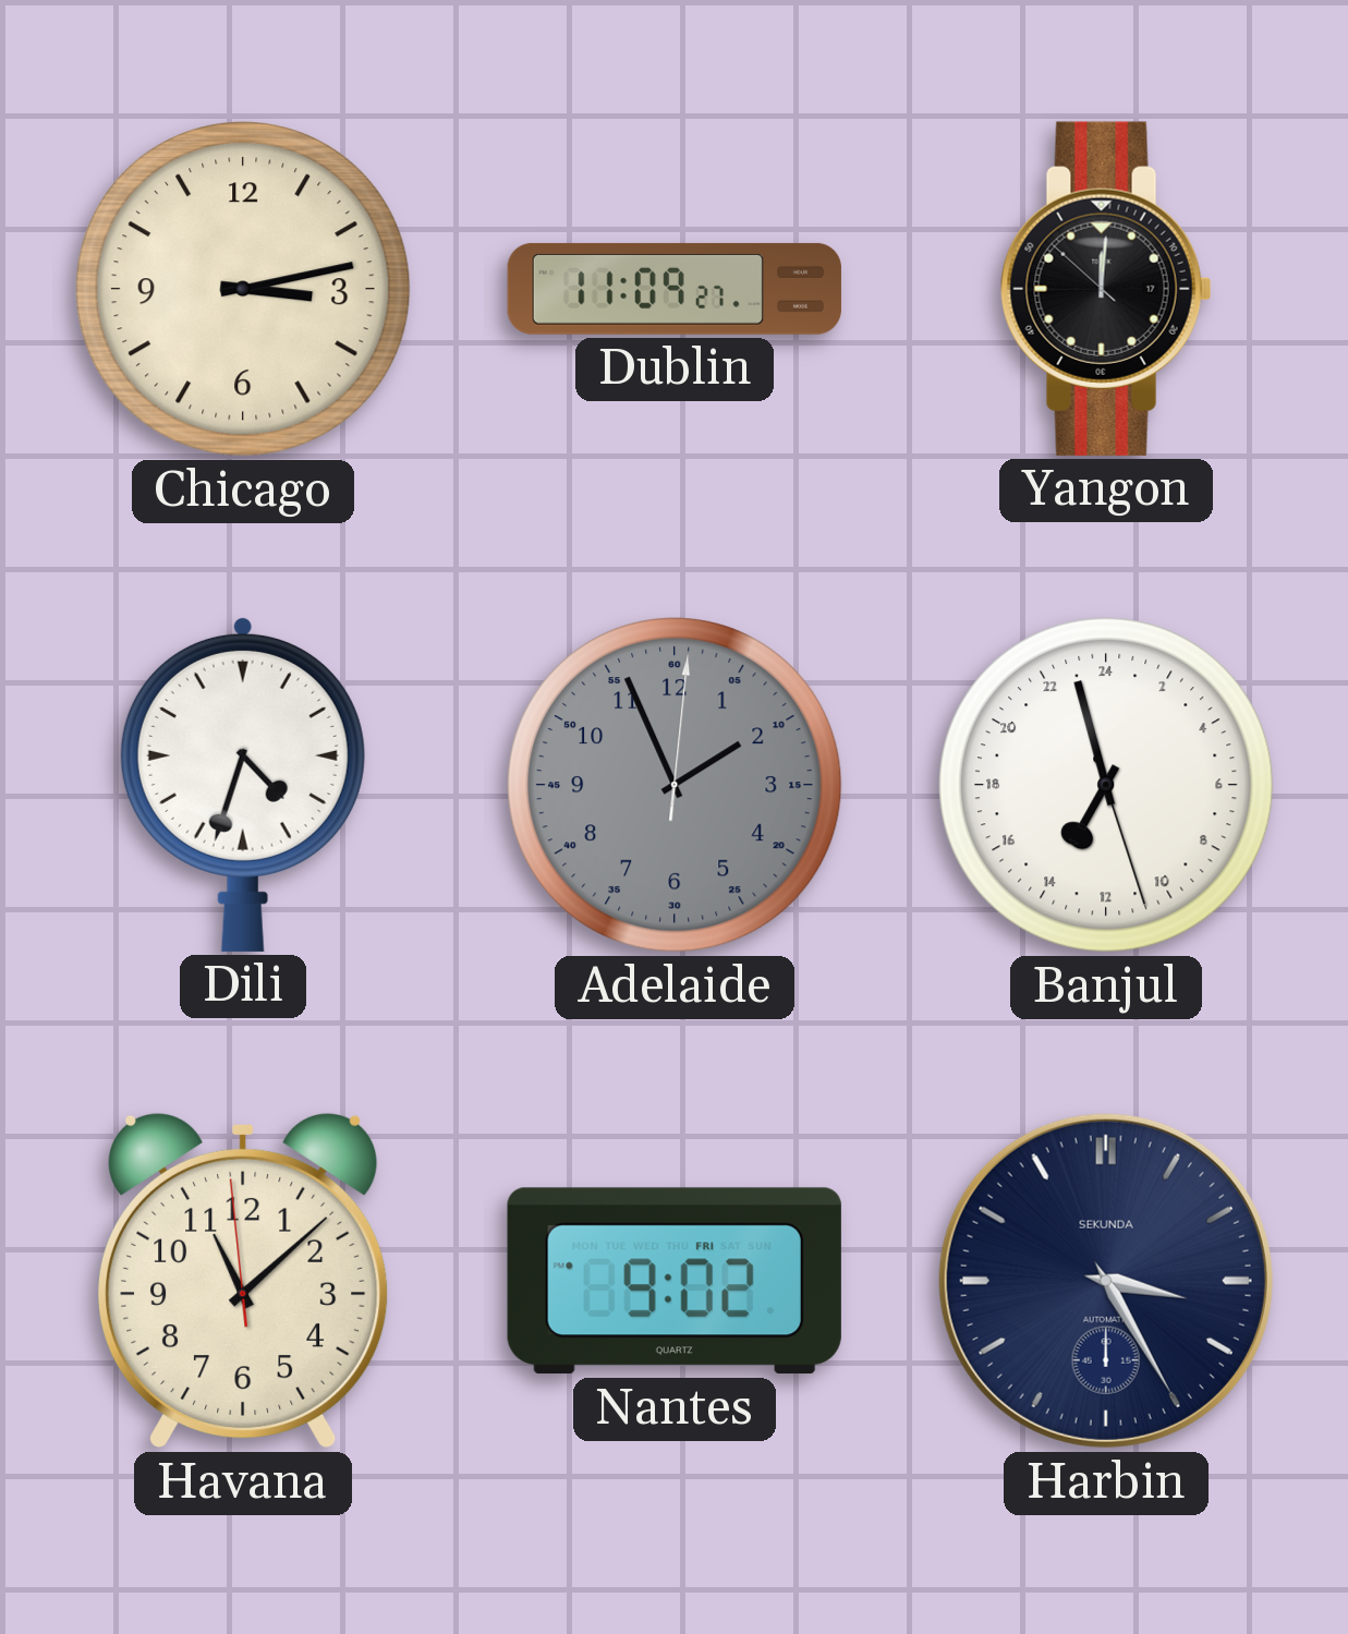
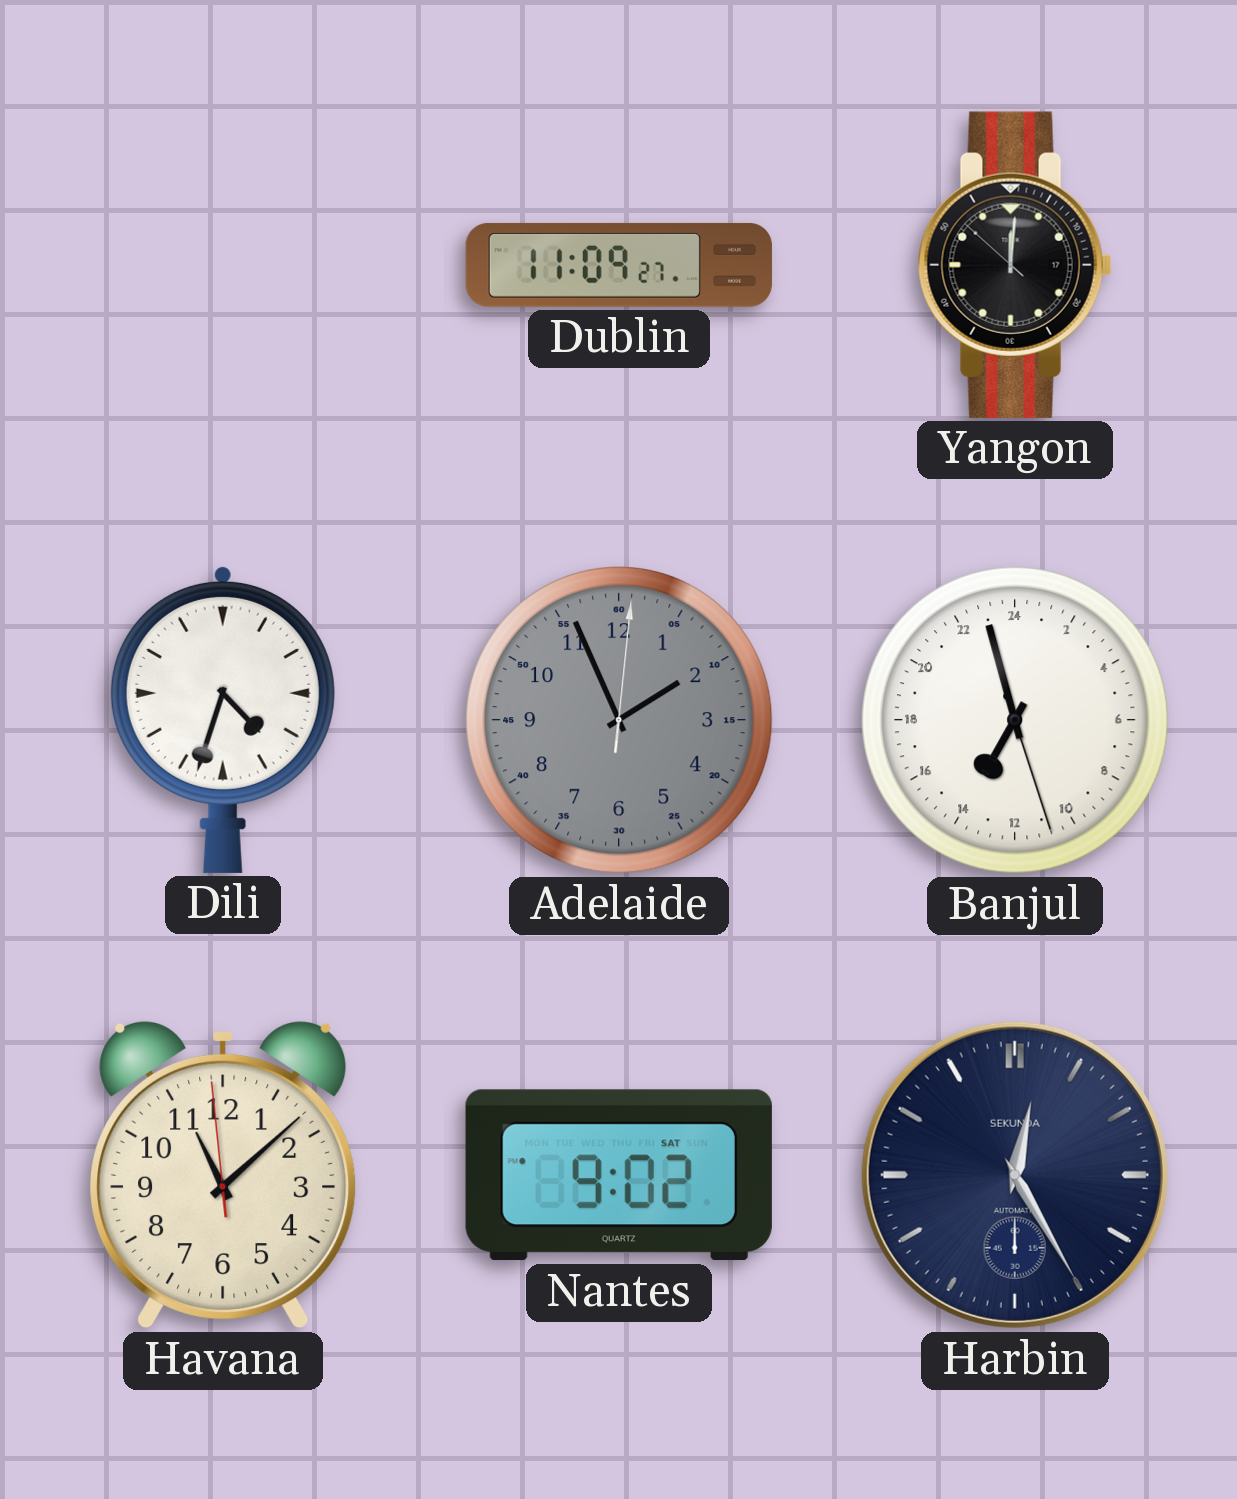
Chicago: 3:13 -> none
Nantes date: FRI -> SAT
Harbin: 3:25 -> 12:25
